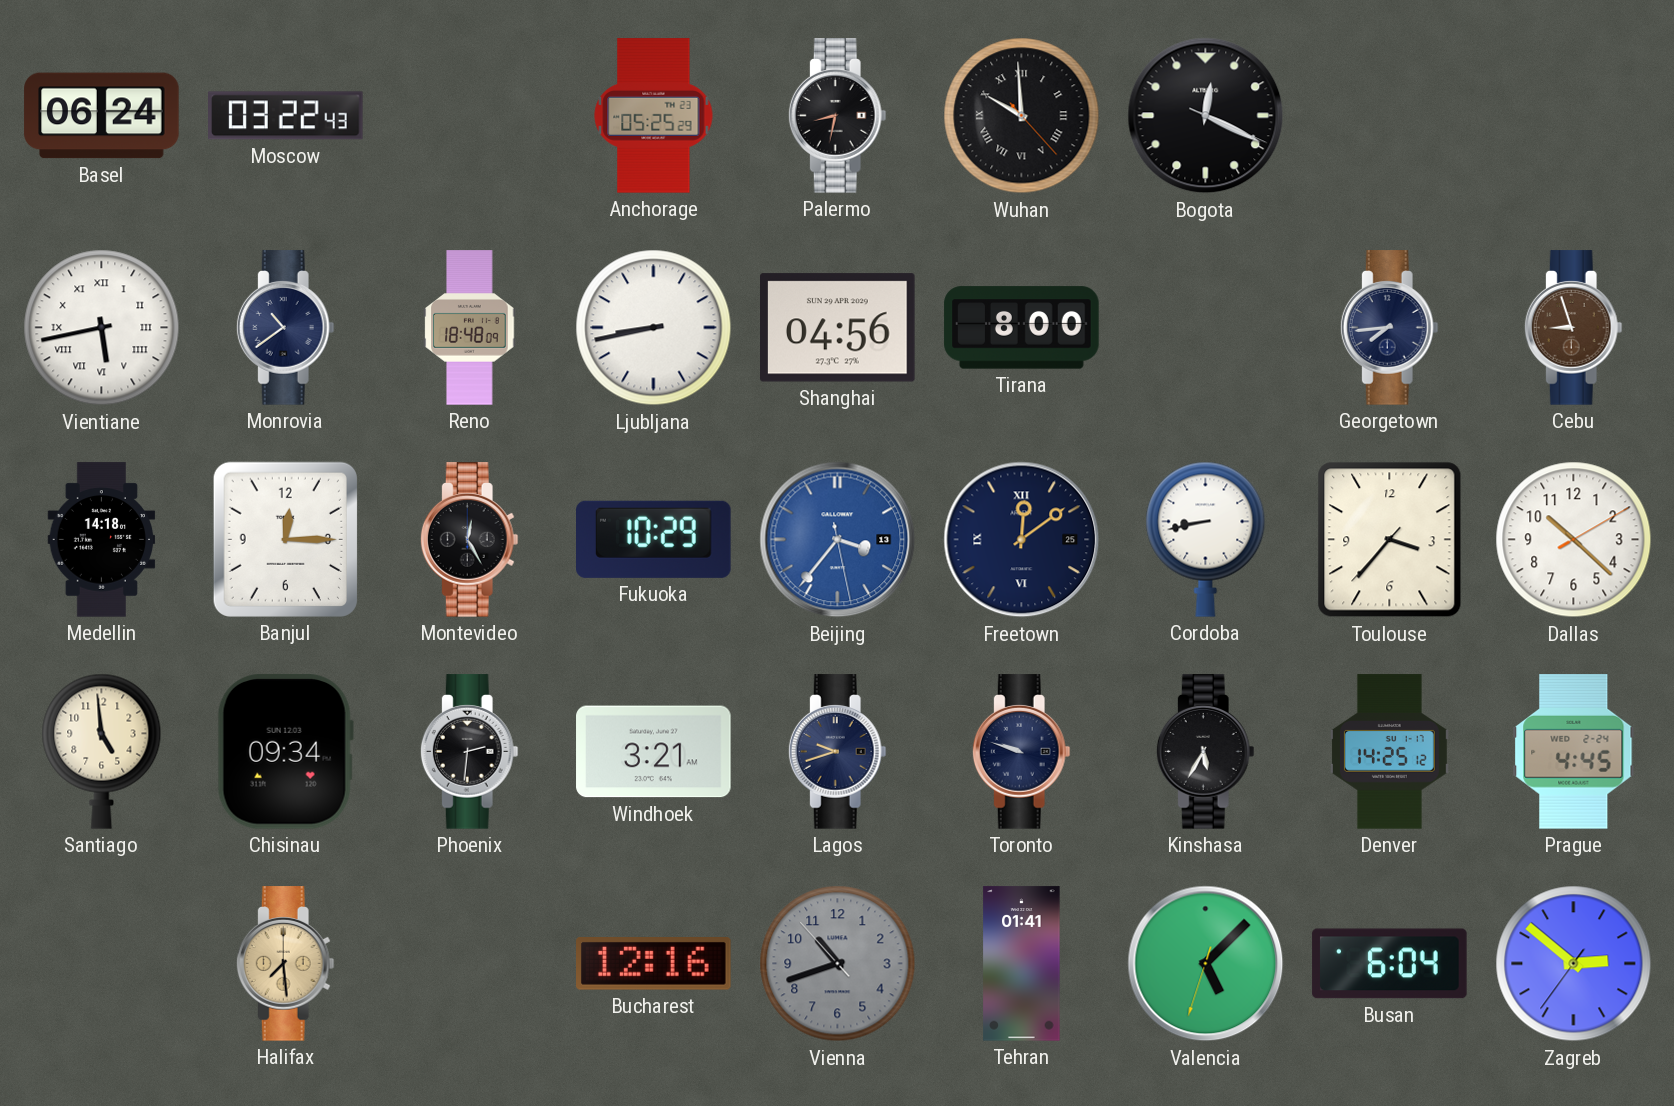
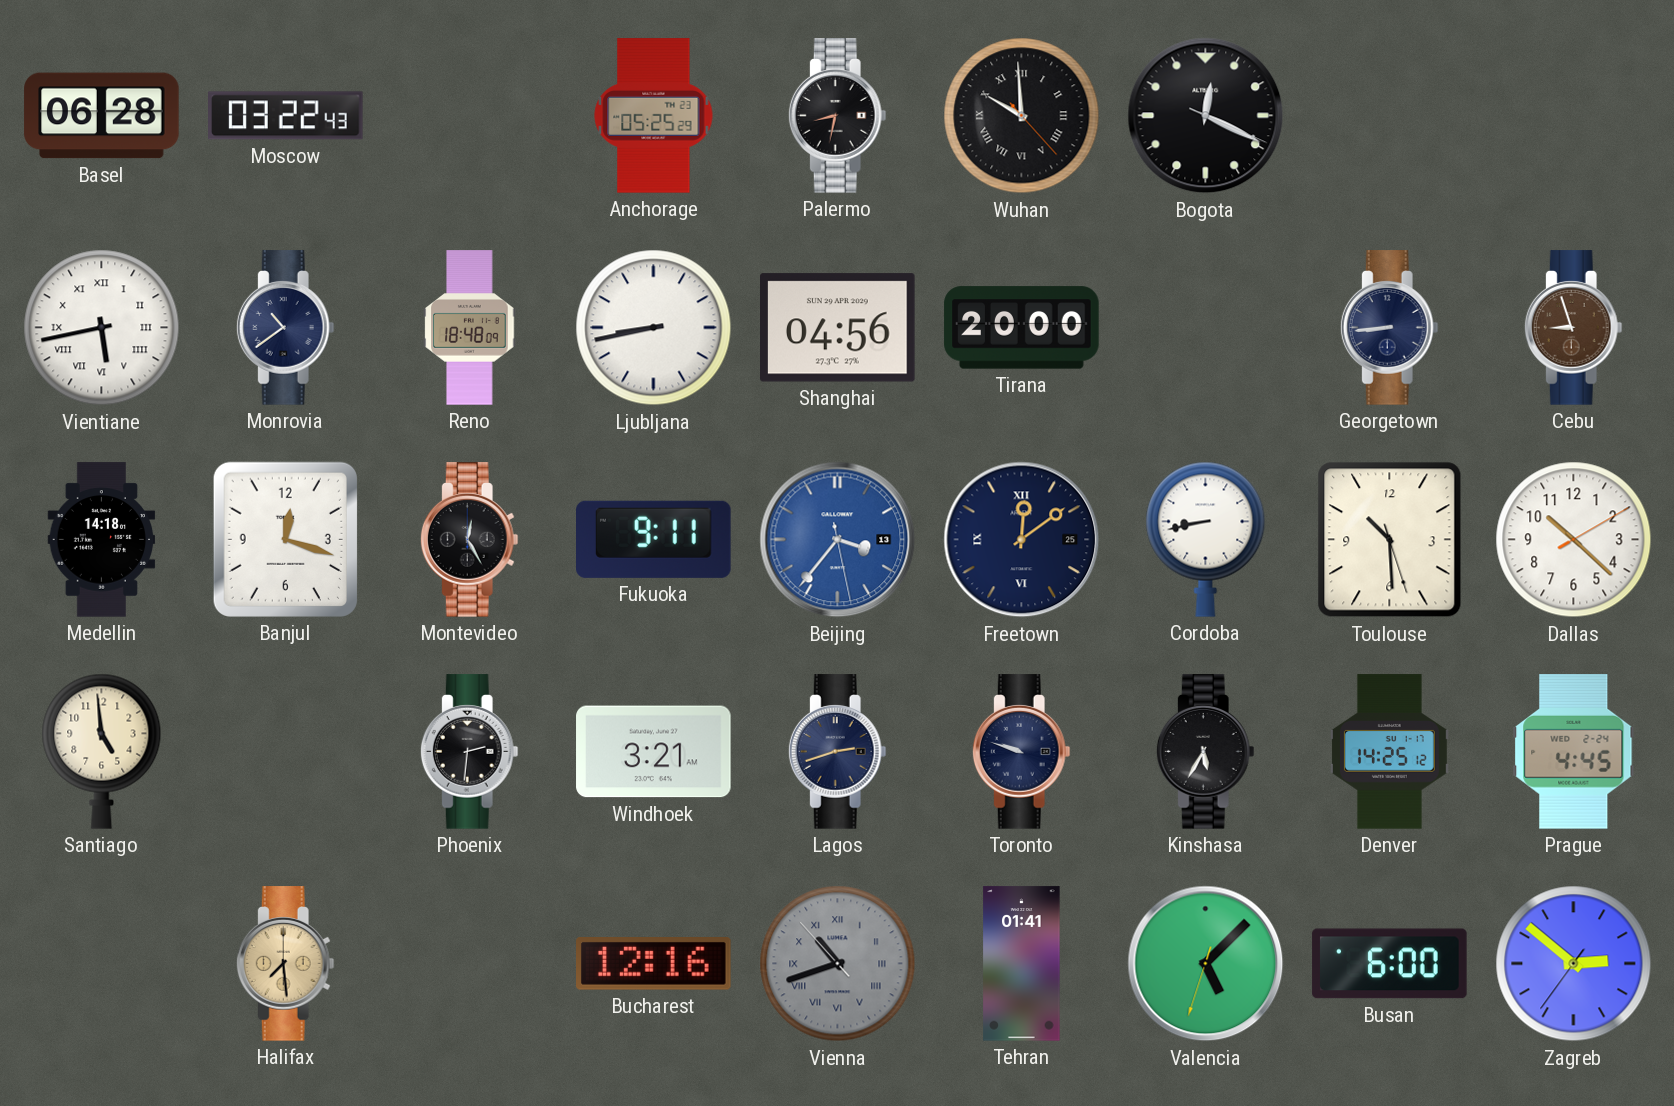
Basel: 06:24 -> 06:28
Tirana: 8:00 -> 20:00
Georgetown: 7:44 -> 8:44
Banjul: 12:15 -> 12:18
Fukuoka: 10:29 -> 9:11
Toulouse: 3:36 -> 10:29
Chisinau: 09:34 -> none
Lagos: 9:42 -> 2:42
Vienna numerals: Arabic -> Roman
Busan: 6:04 -> 6:00
